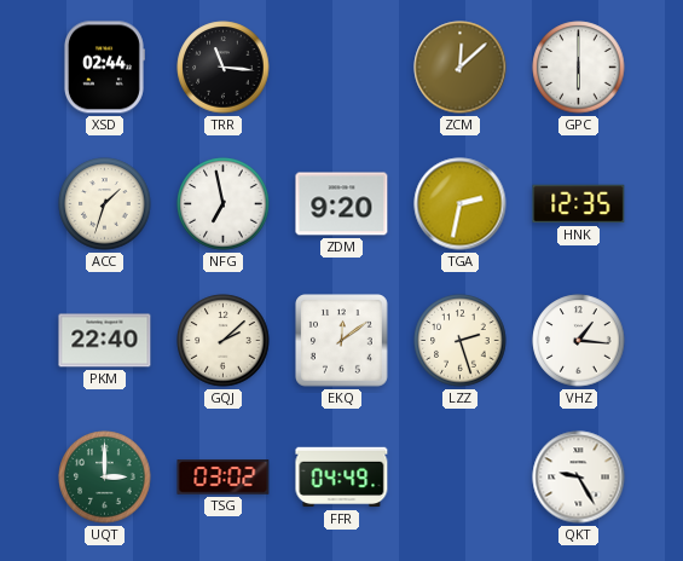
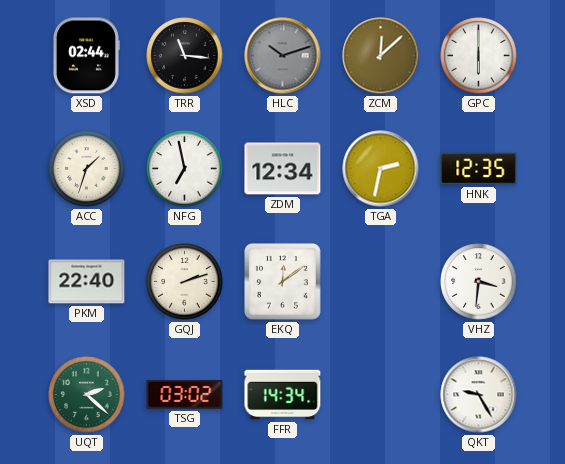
HLC: none -> 10:12
ZDM: 9:20 -> 12:34
GQJ: 2:08 -> 2:12
LZZ: 2:27 -> none
VHZ: 1:16 -> 3:31
UQT: 3:00 -> 2:22
FFR: 04:49 -> 14:34
